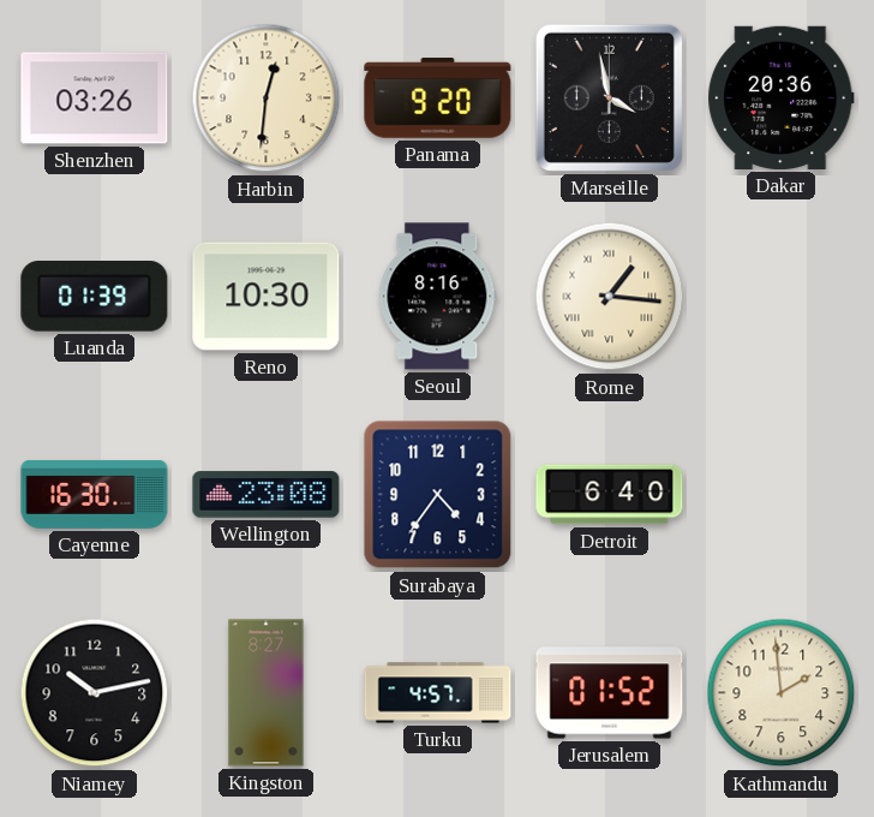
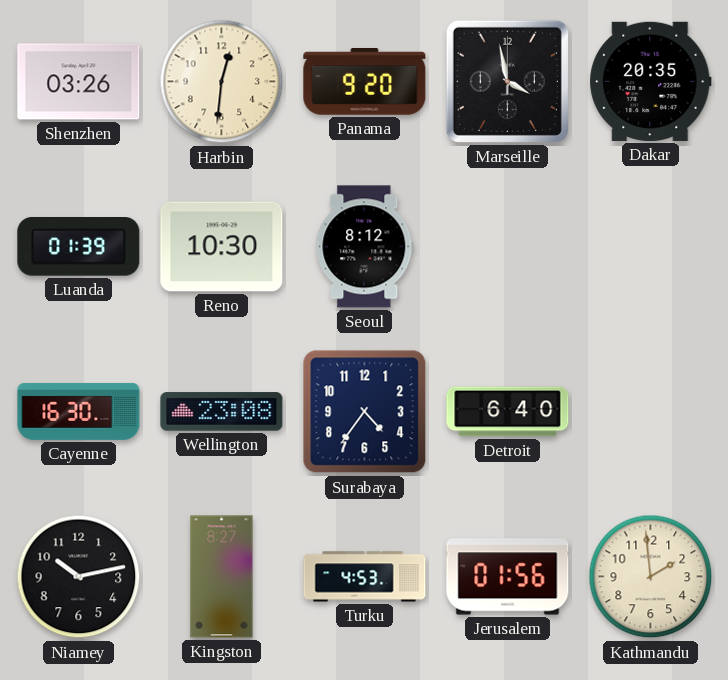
Dakar: 20:36 -> 20:35
Seoul: 8:16 -> 8:12
Rome: 1:16 -> none
Turku: 4:57 -> 4:53
Jerusalem: 01:52 -> 01:56
